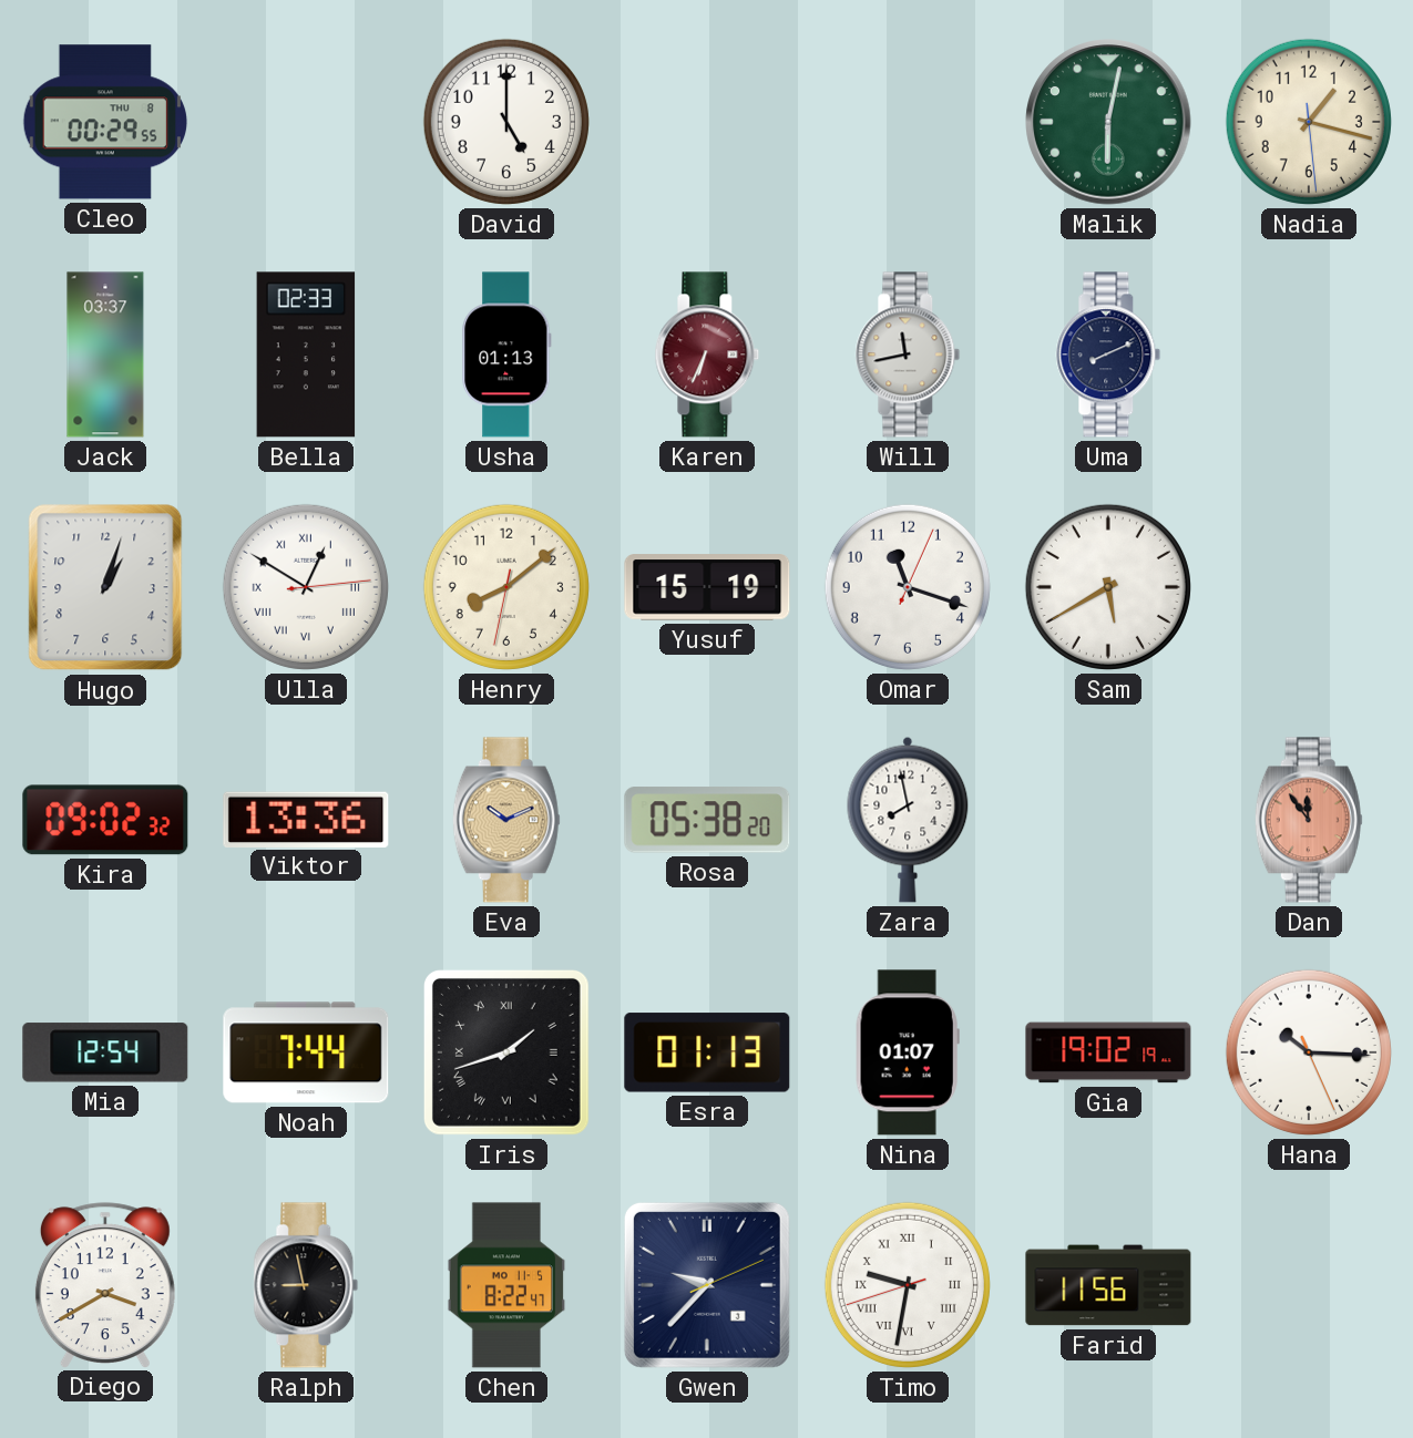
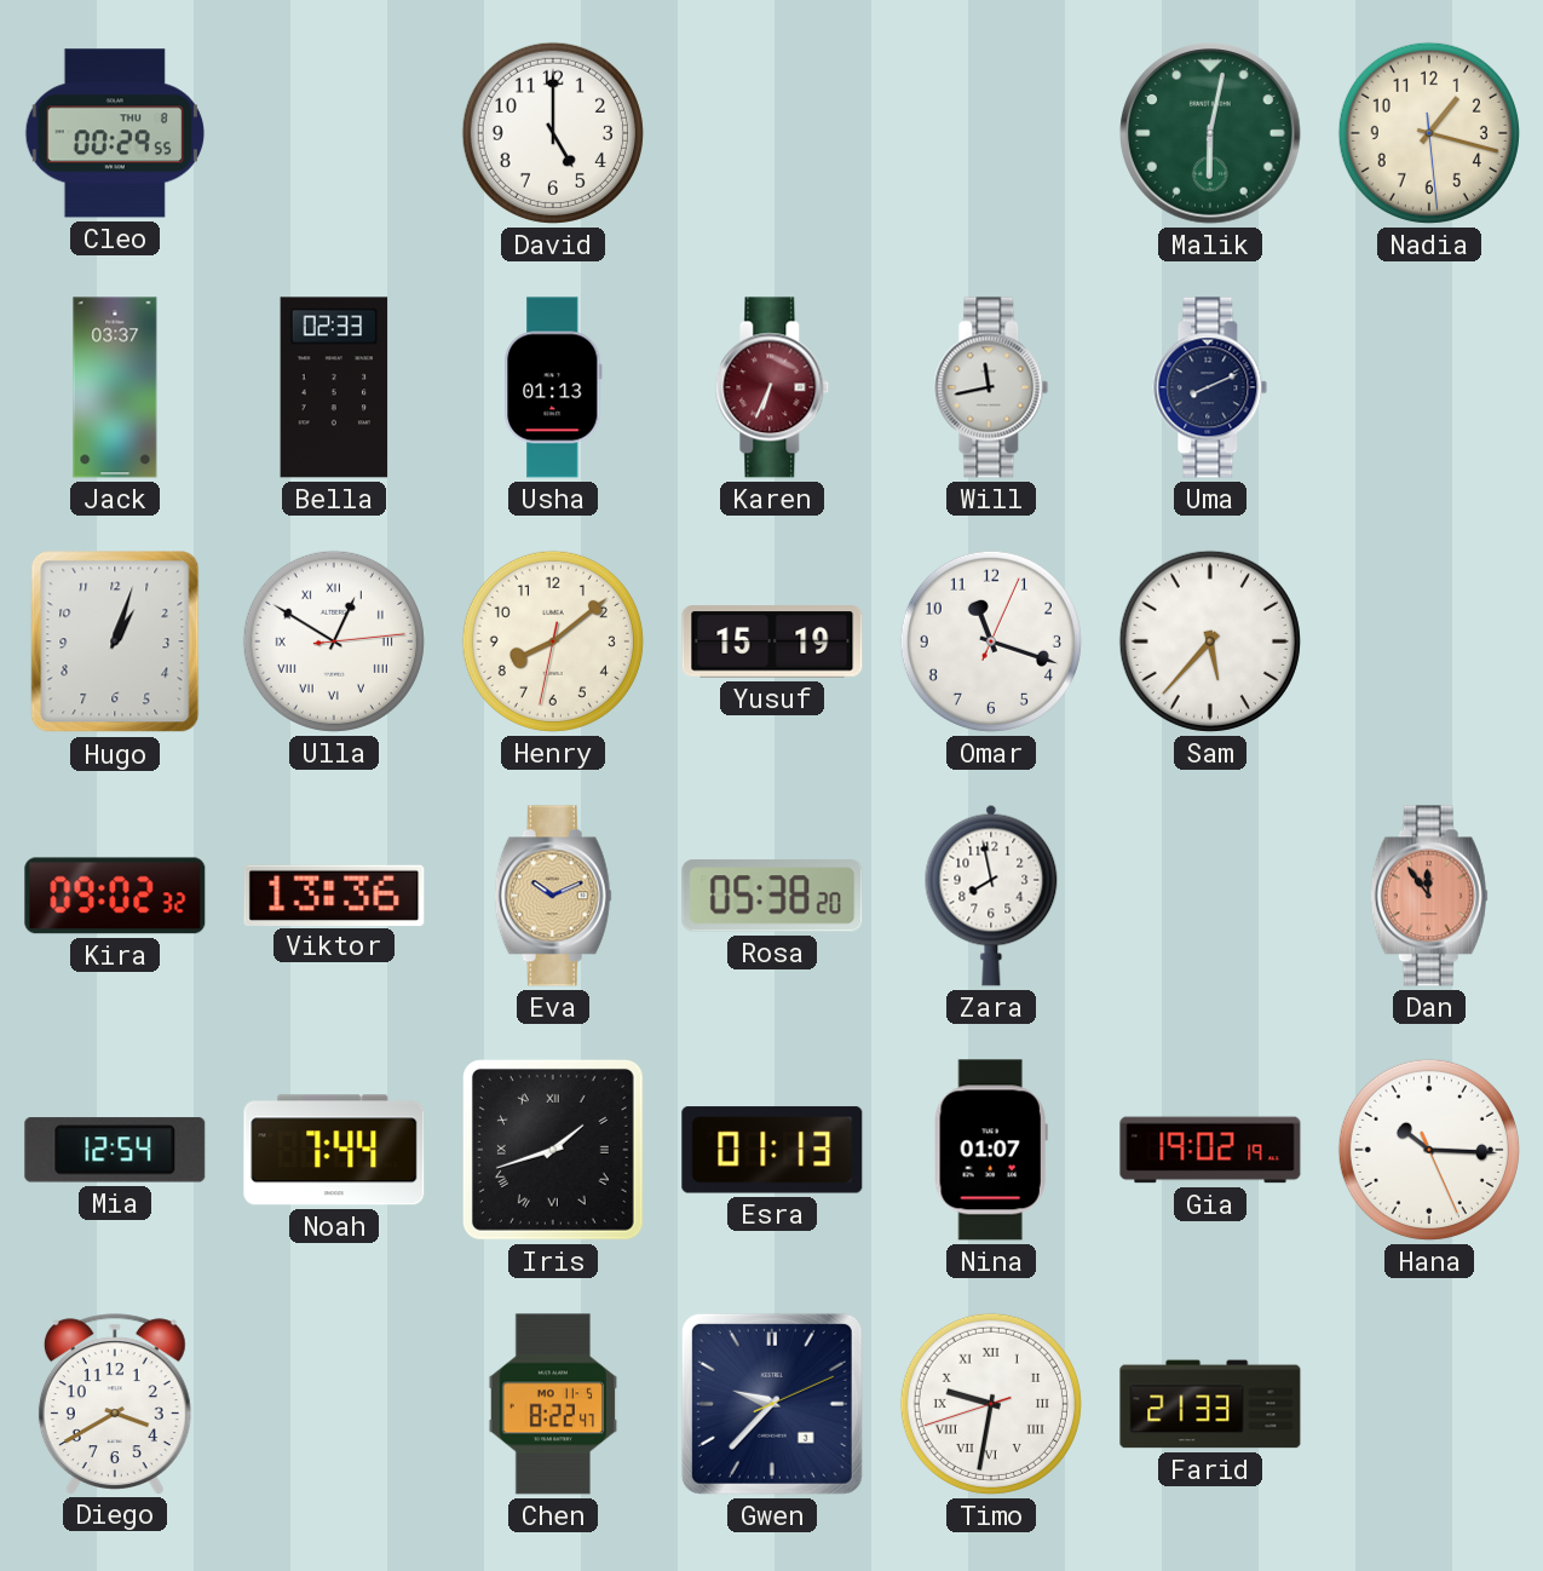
Sam: 5:40 -> 5:37
Ralph: 8:58 -> none
Farid: 11:56 -> 21:33
